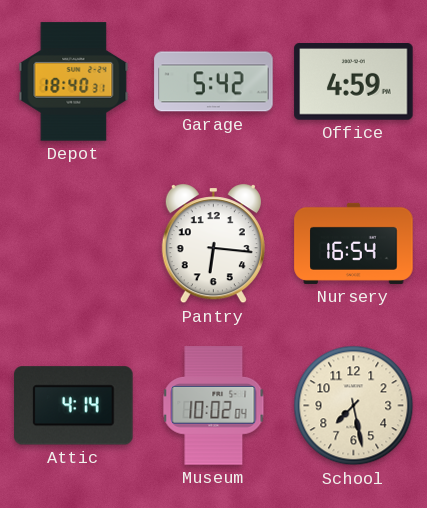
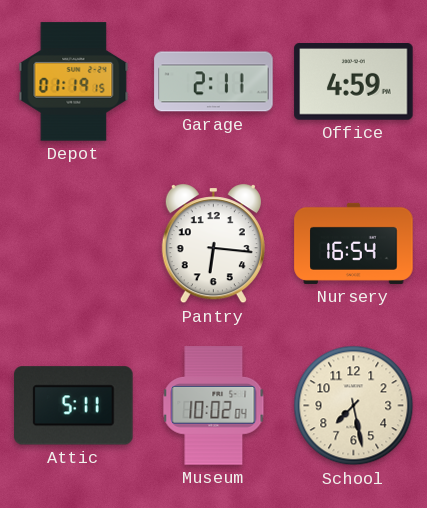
Depot: 18:40 -> 01:19
Garage: 5:42 -> 2:11
Attic: 4:14 -> 5:11
